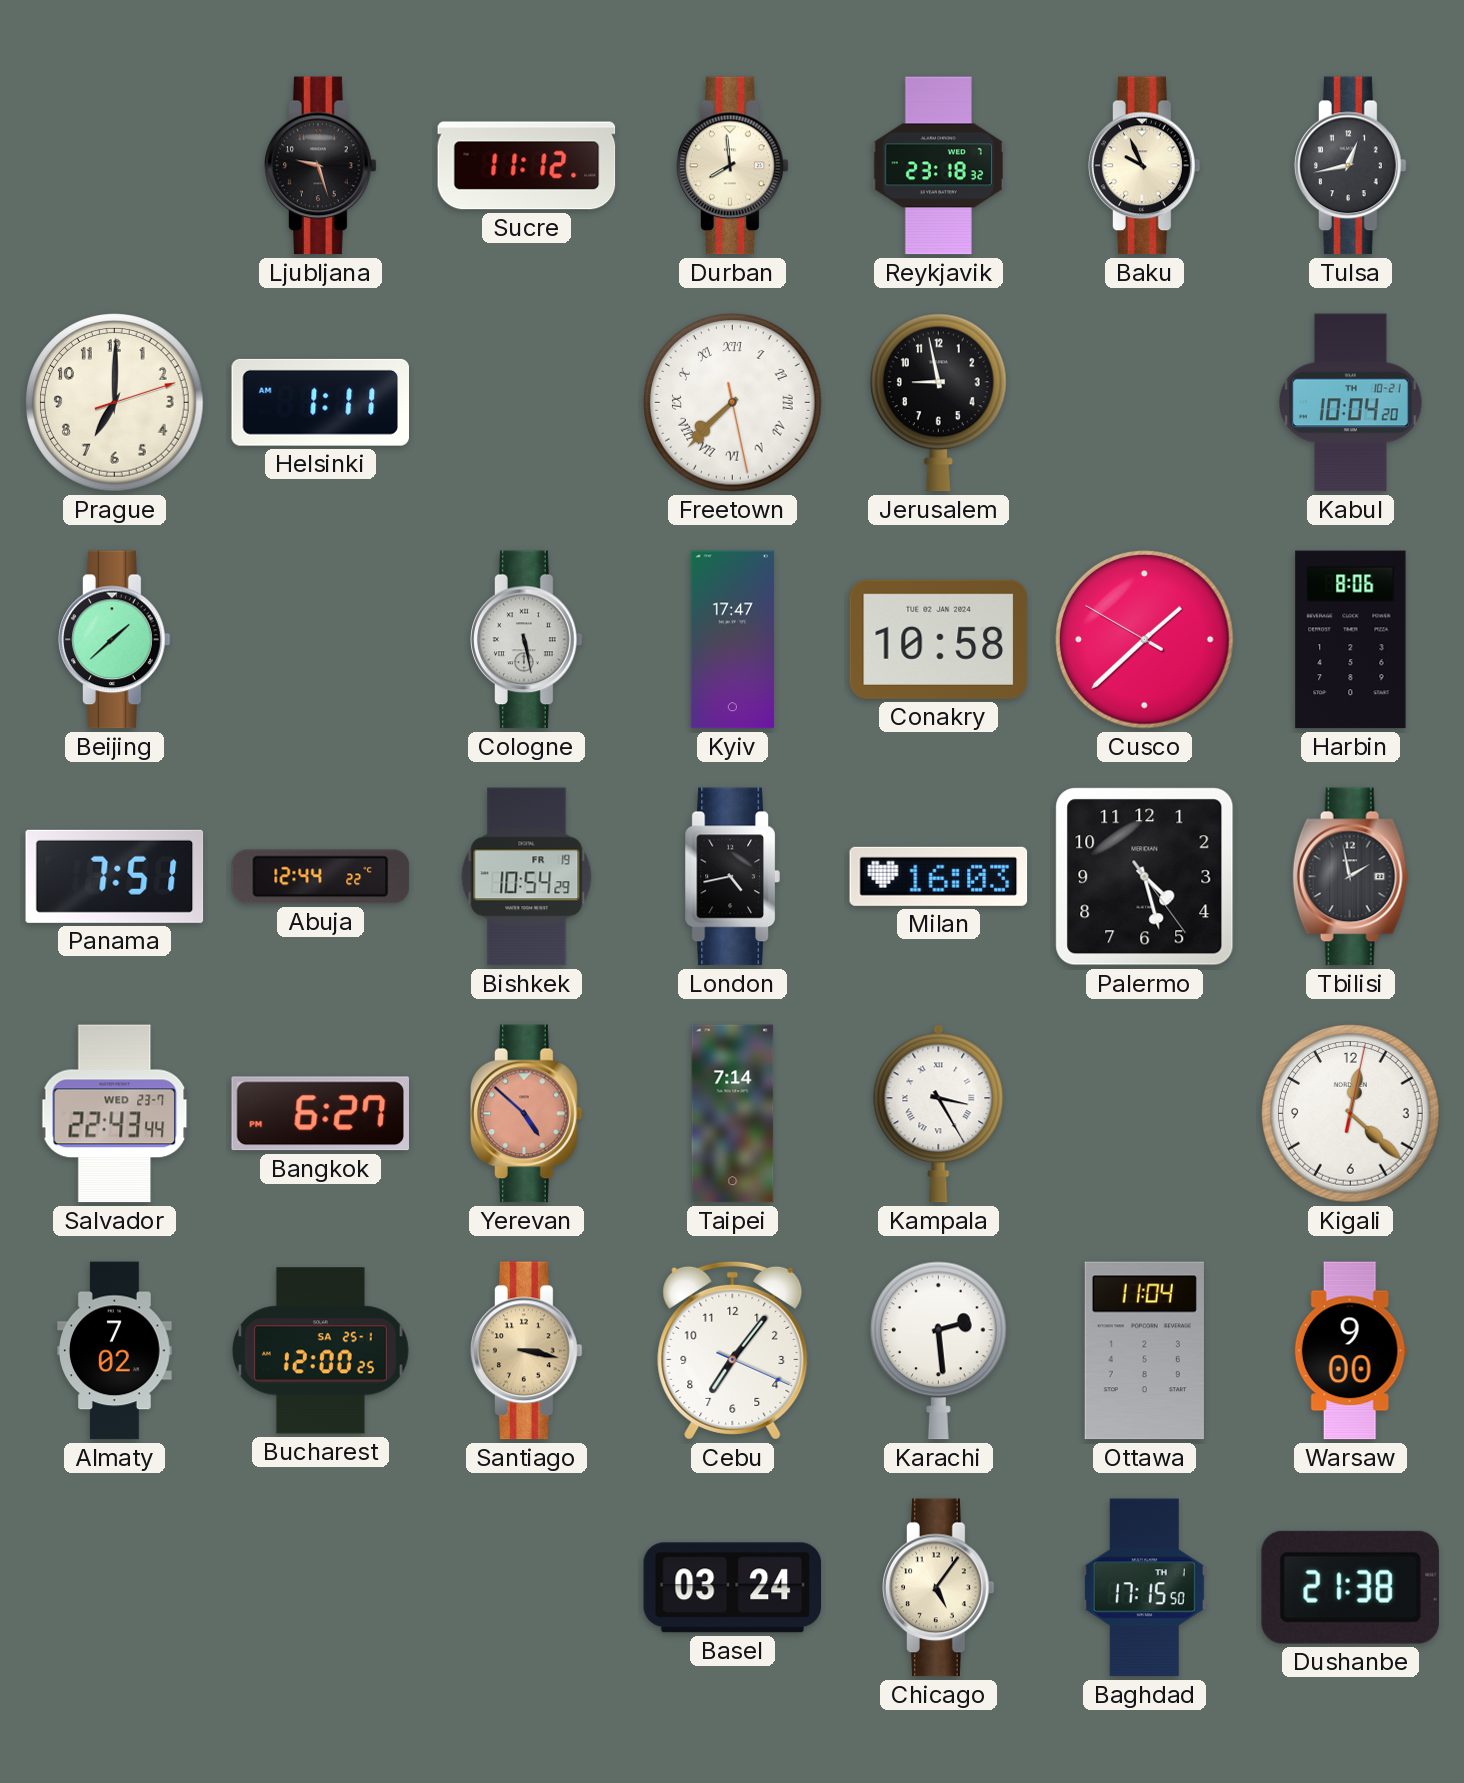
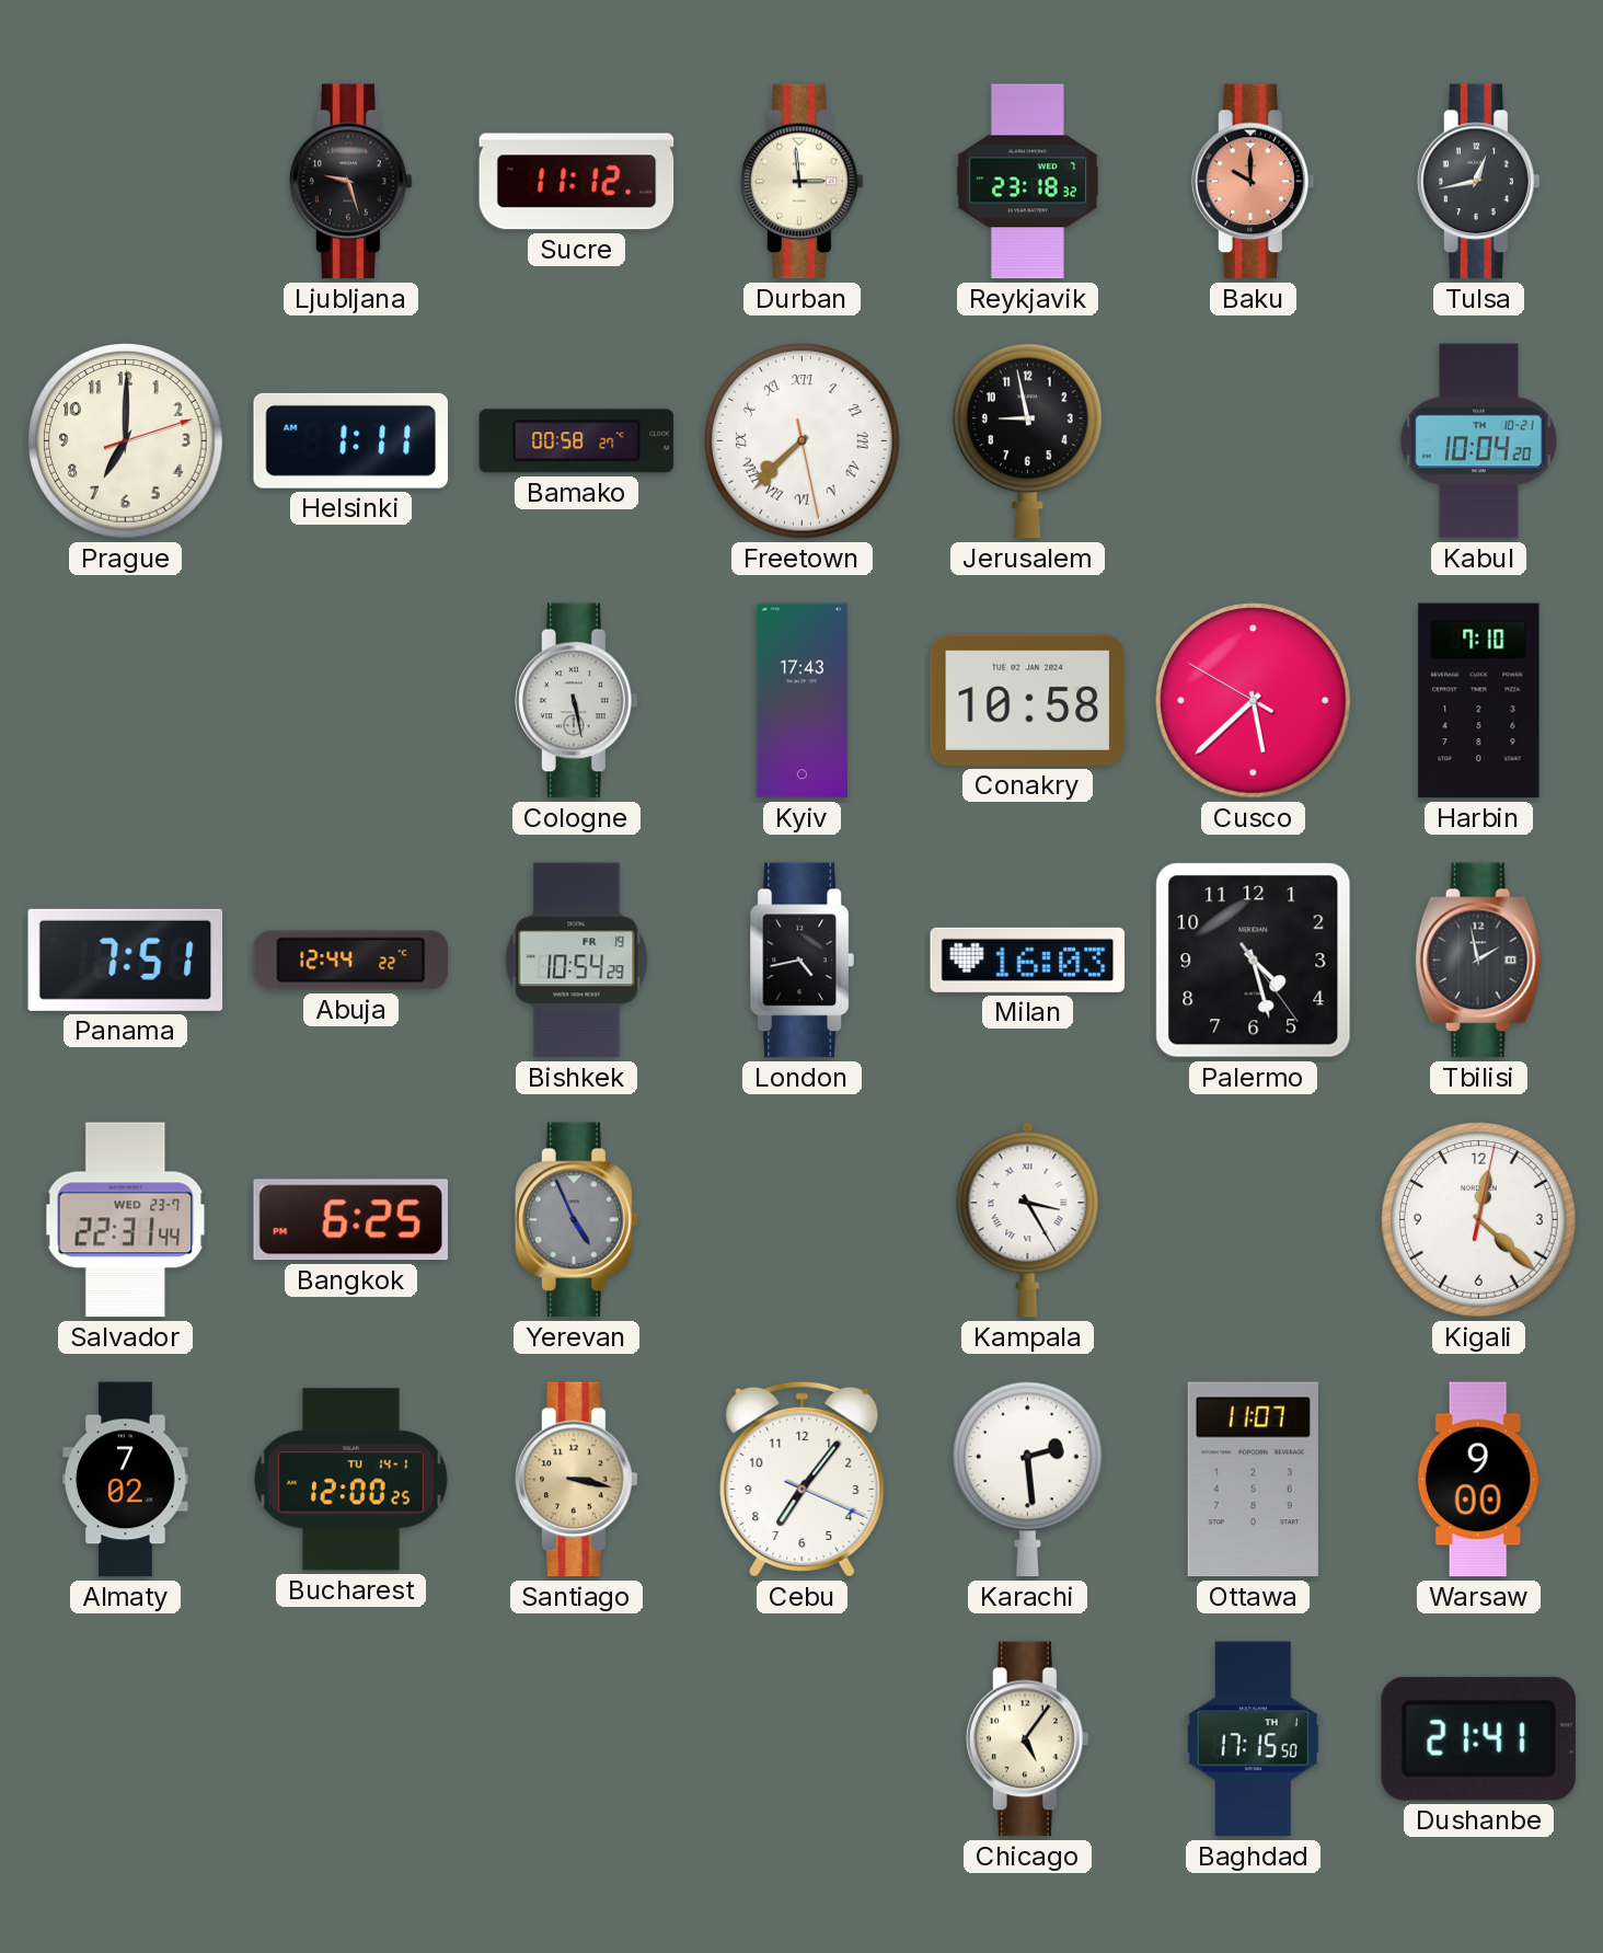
Durban: 7:59 -> 2:59
Baku: 9:56 -> 10:00
Baku dial: cream -> salmon
Bamako: none -> 00:58
Beijing: 1:38 -> none
Kyiv: 17:47 -> 17:43
Cusco: 1:37 -> 5:37
Harbin: 8:06 -> 7:10
Salvador: 22:43 -> 22:31
Bangkok: 6:27 -> 6:25
Yerevan: 4:52 -> 4:56
Yerevan dial: salmon -> grey
Taipei: 7:14 -> none
Bucharest date: SA 25-1 -> TU 14-1
Ottawa: 11:04 -> 11:07
Basel: 03:24 -> none
Dushanbe: 21:38 -> 21:41
